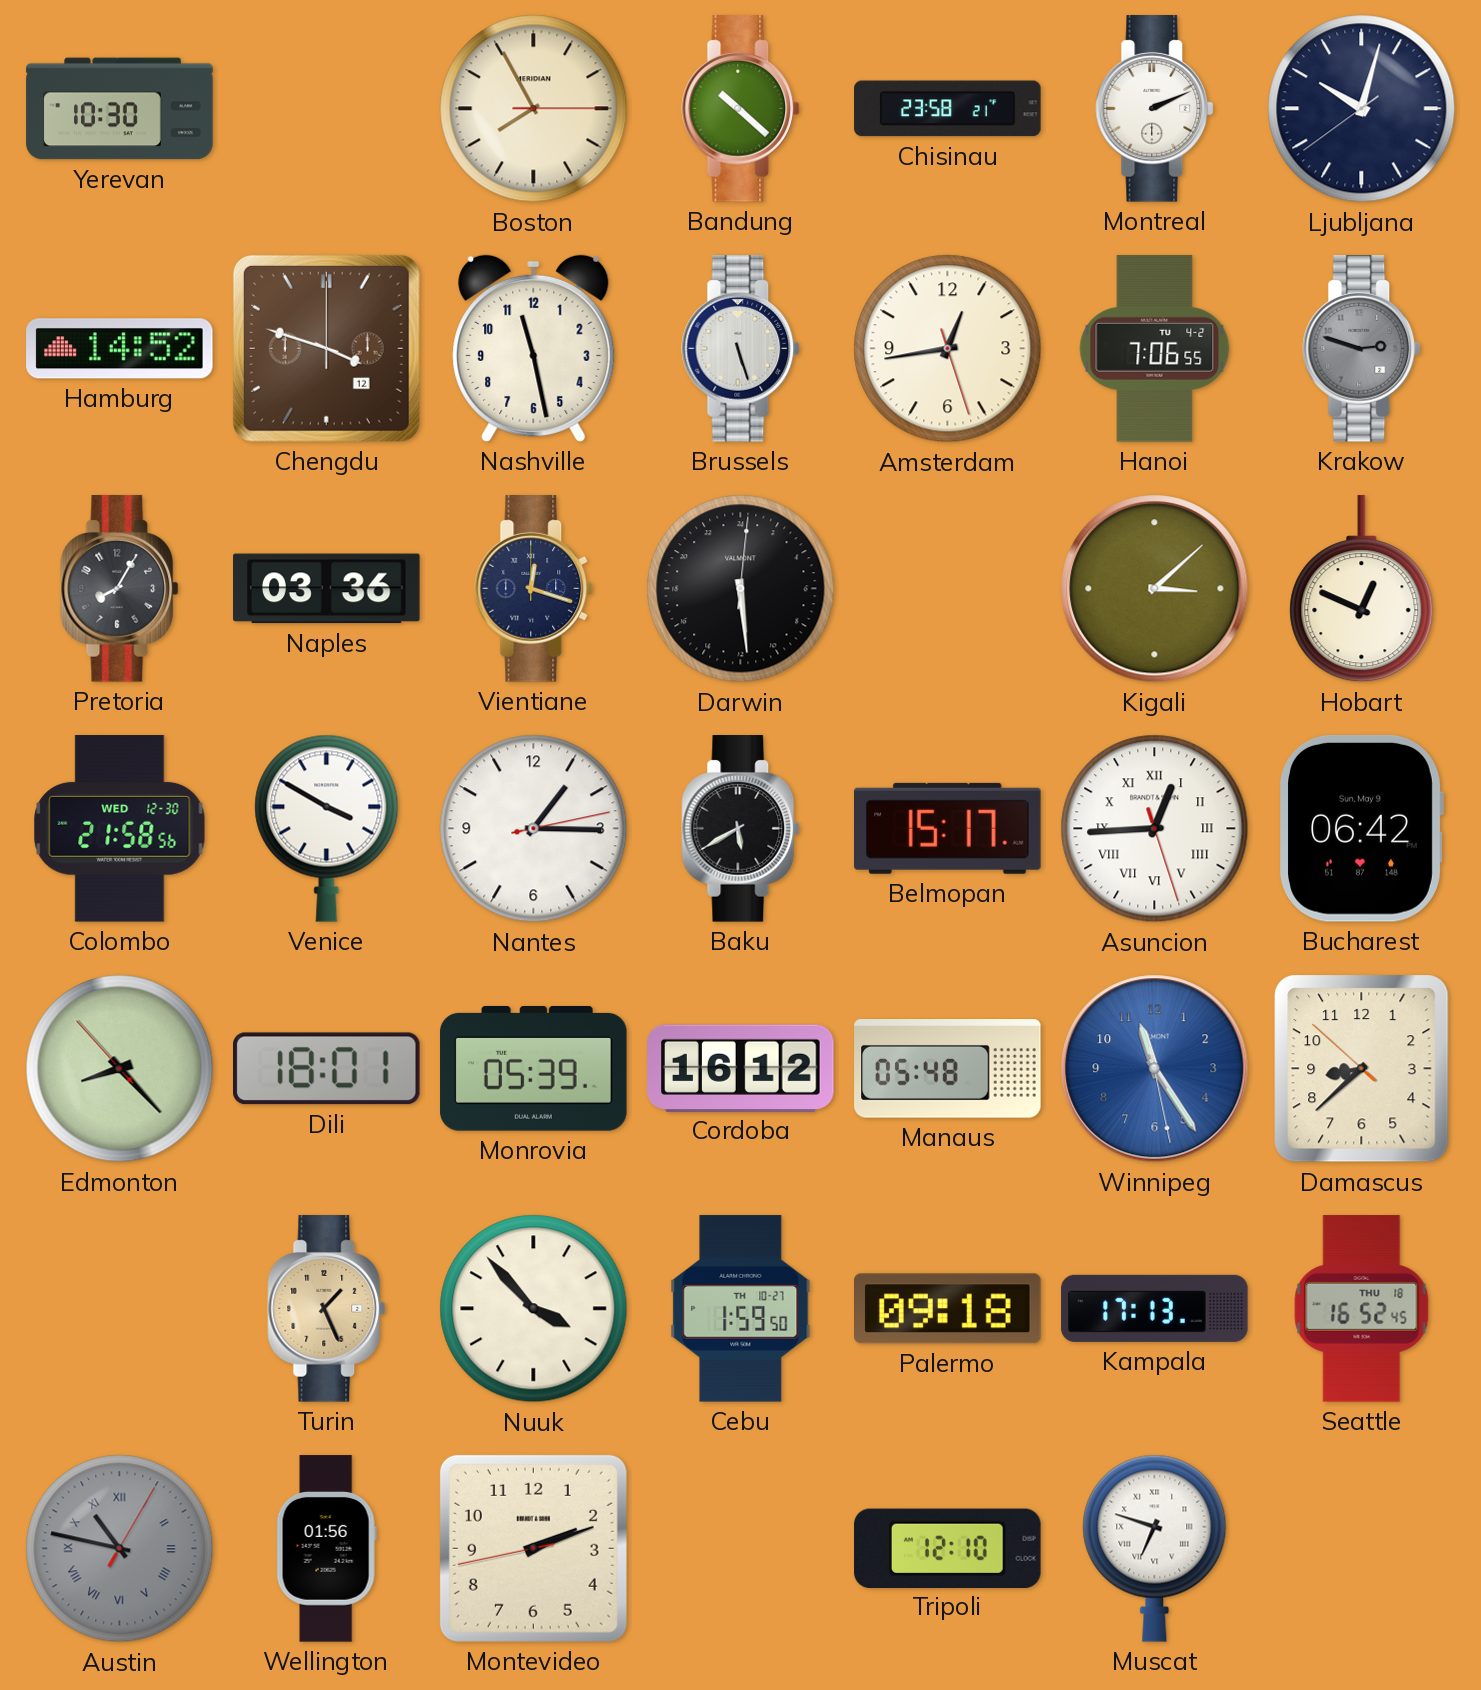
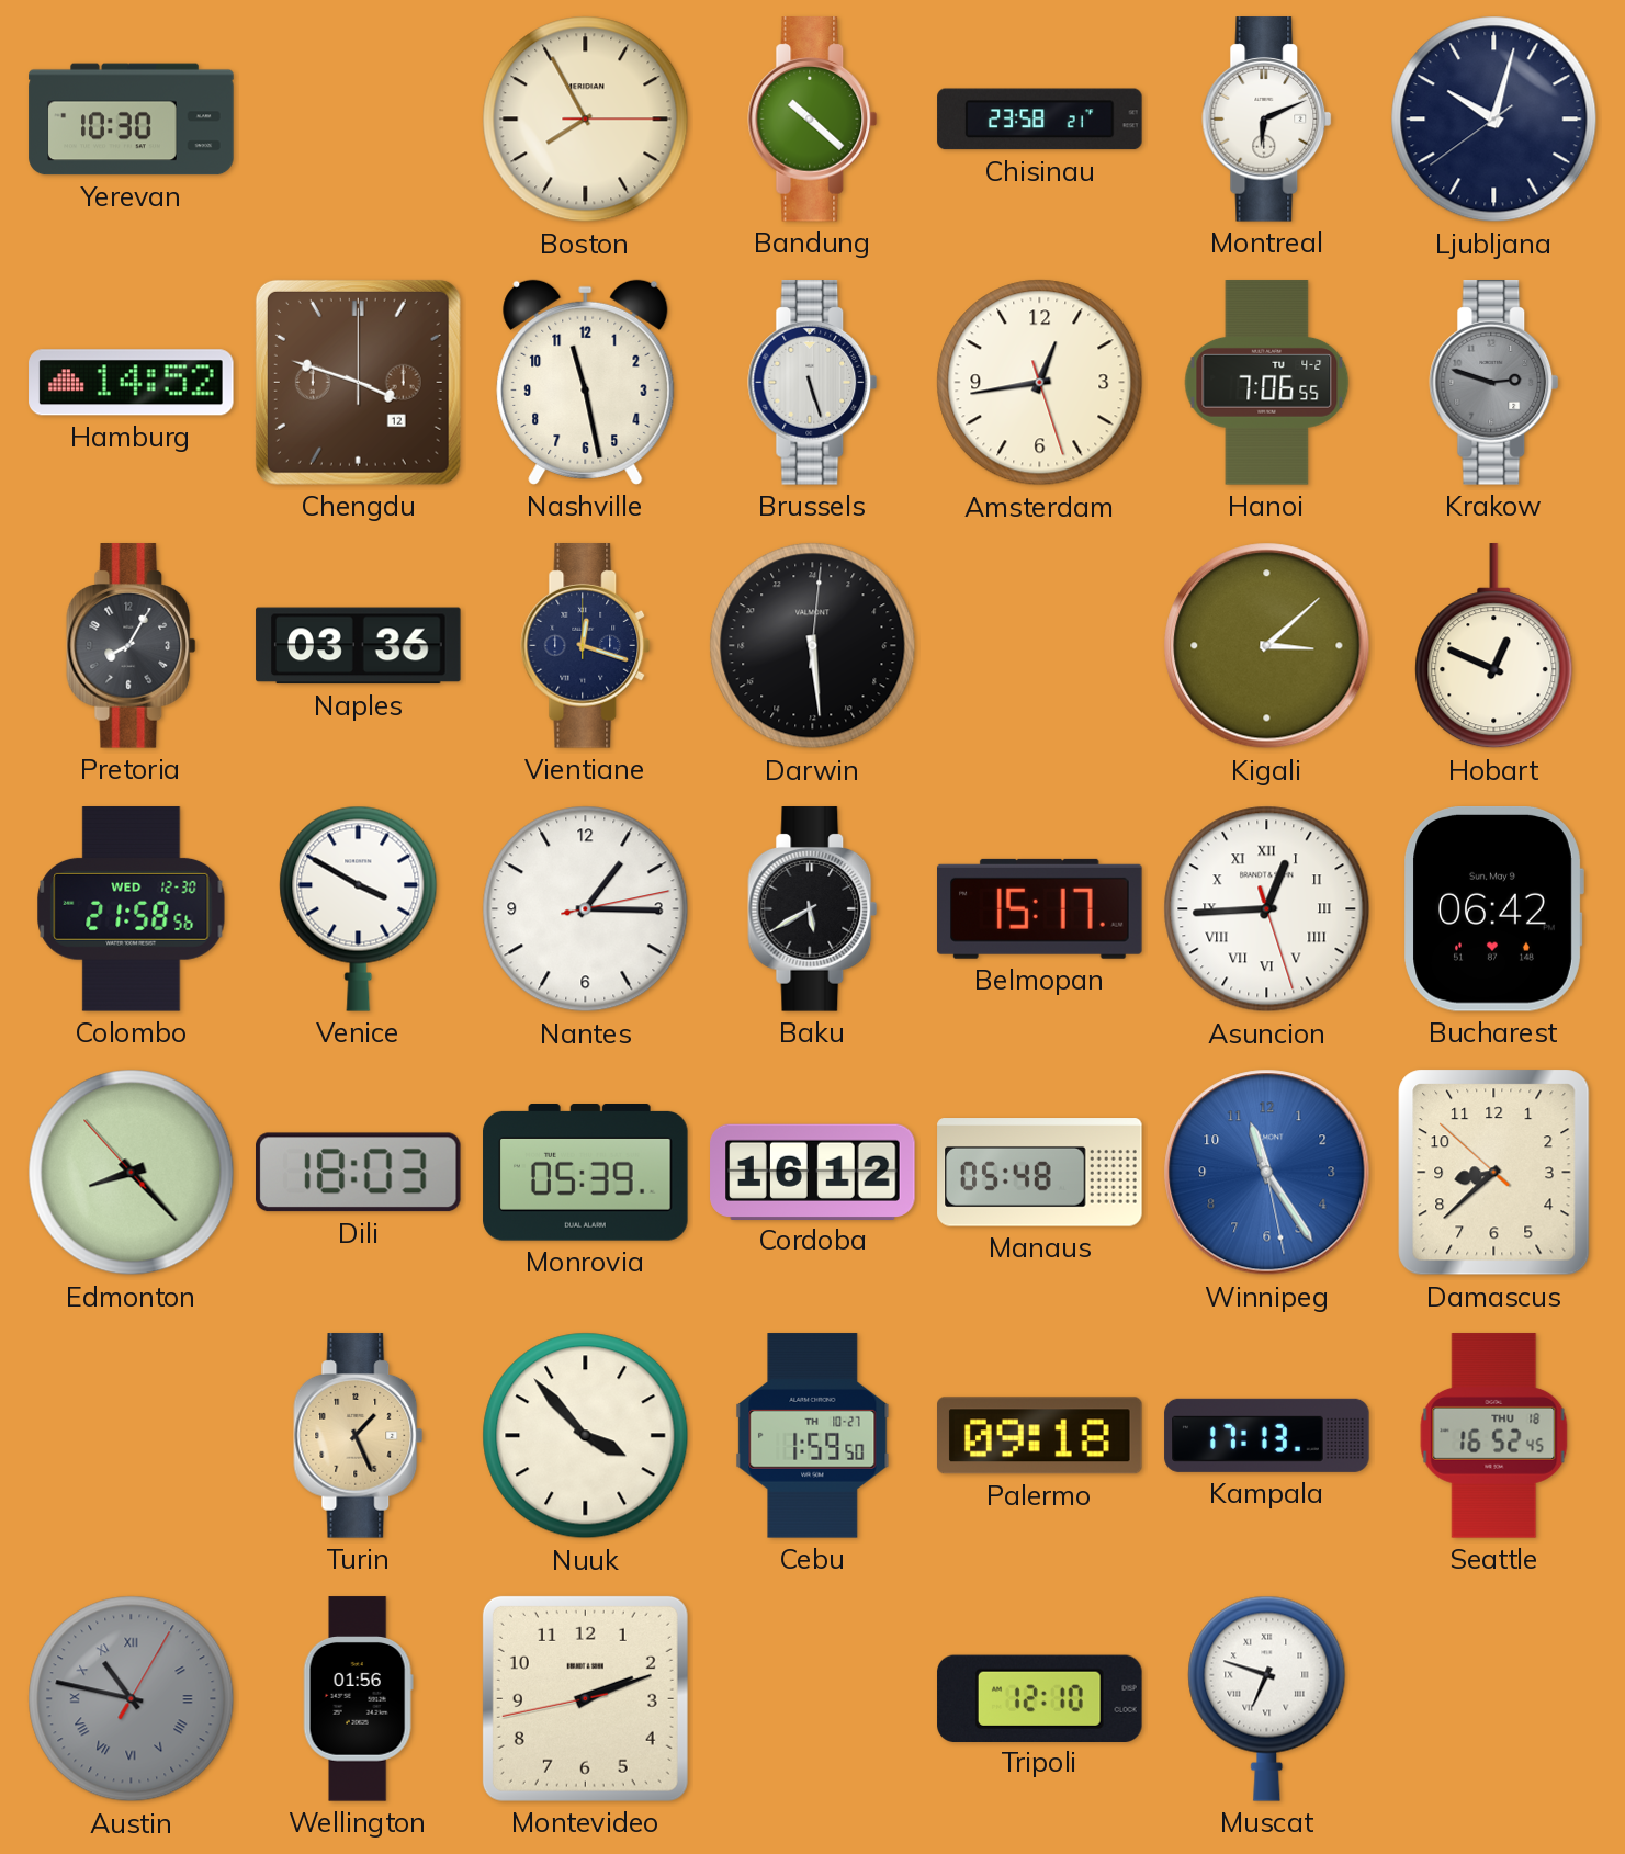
Montreal: 2:11 -> 6:11
Dili: 18:01 -> 18:03
